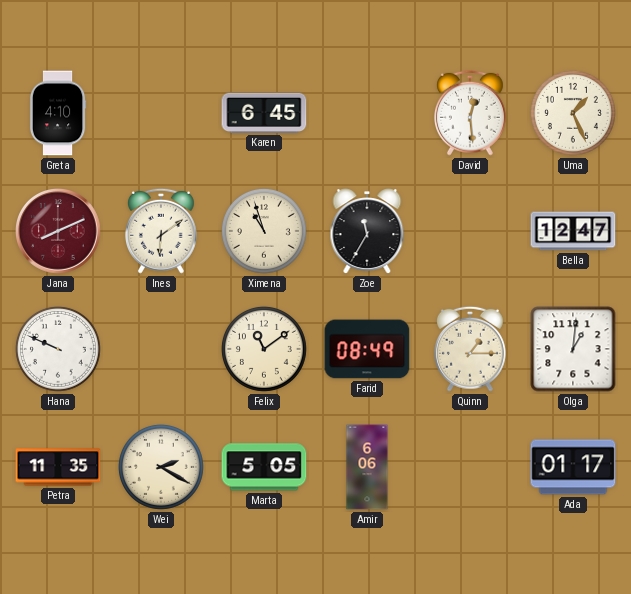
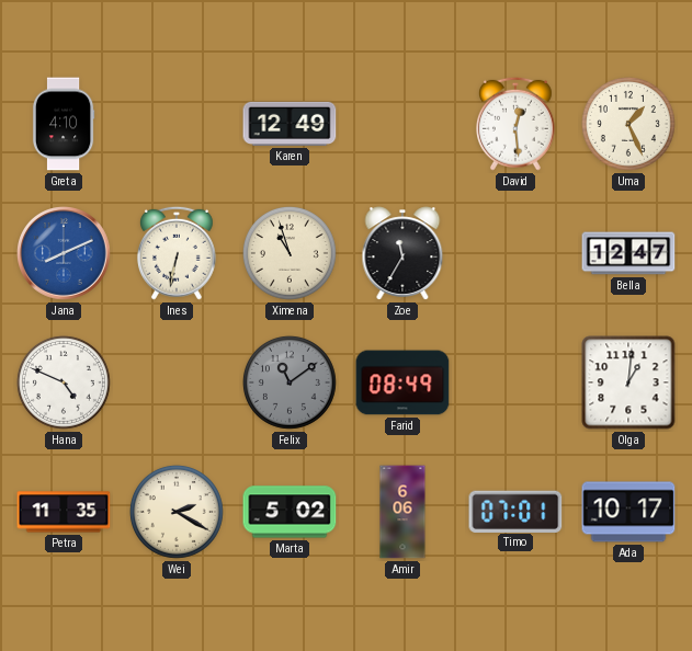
Karen: 6:45 -> 12:49
Jana dial: burgundy -> blue
Ines: 6:09 -> 6:32
Hana: 9:49 -> 4:49
Felix dial: cream -> grey
Quinn: 1:15 -> none
Marta: 5:05 -> 5:02
Timo: none -> 07:01
Ada: 01:17 -> 10:17
